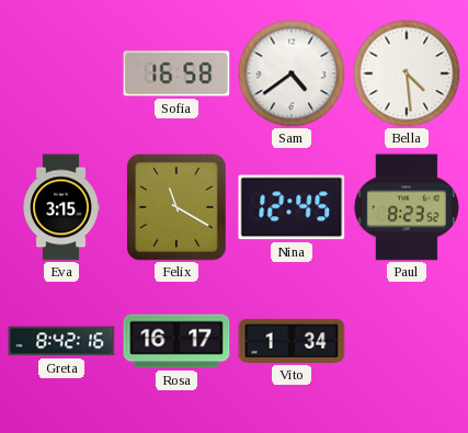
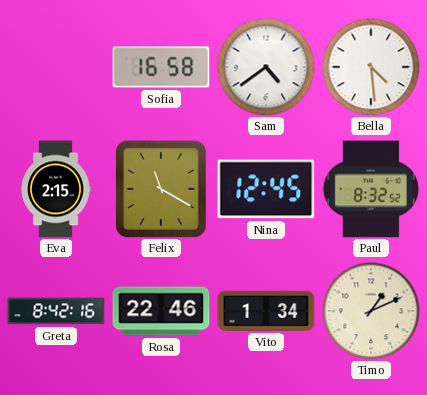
Eva: 3:15 -> 2:15
Paul: 8:23 -> 8:32
Rosa: 16:17 -> 22:46
Timo: none -> 1:11
